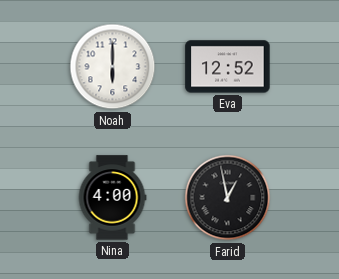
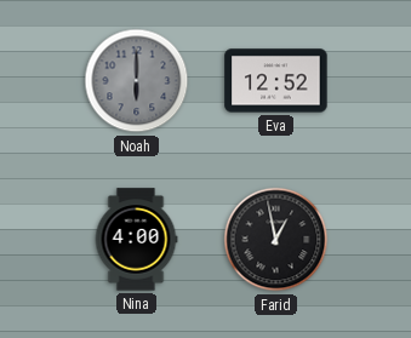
Noah dial: white -> grey
